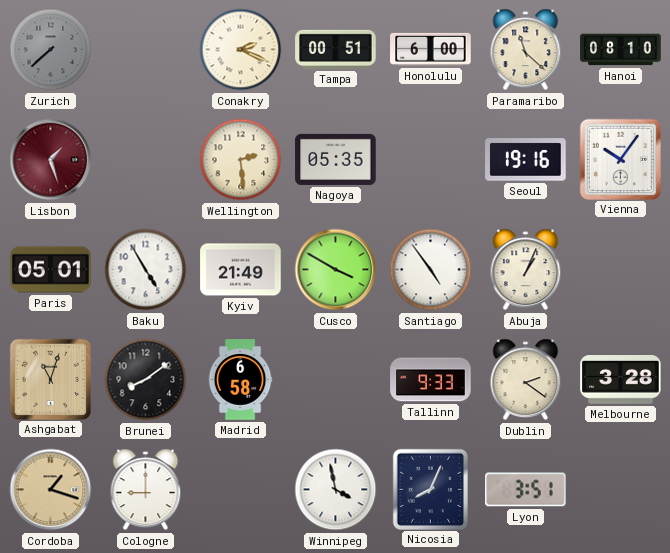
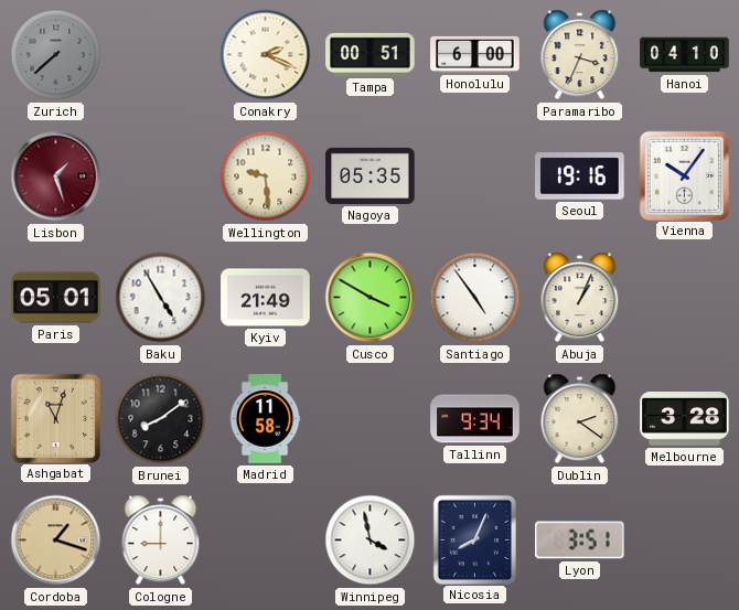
Paramaribo: 11:22 -> 3:34
Hanoi: 08:10 -> 04:10
Wellington: 2:29 -> 9:29
Madrid: 6:58 -> 11:58
Tallinn: 9:33 -> 9:34
